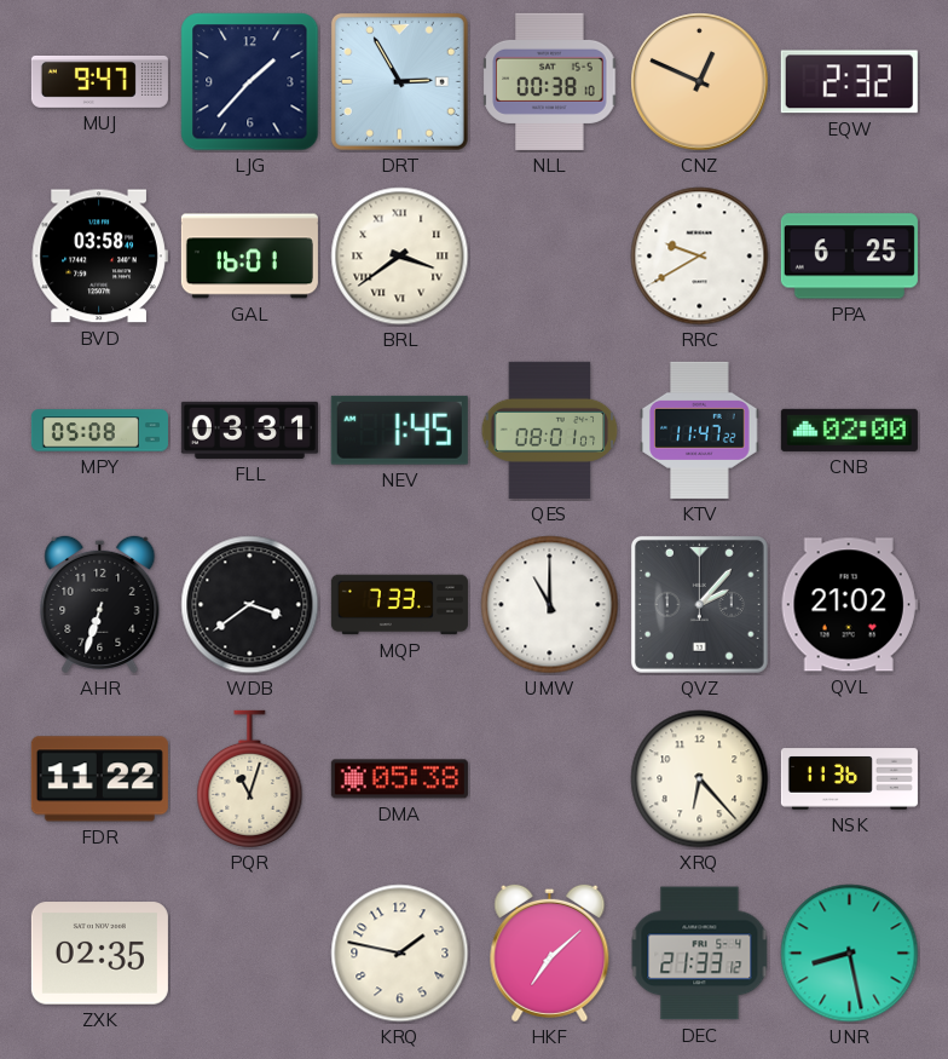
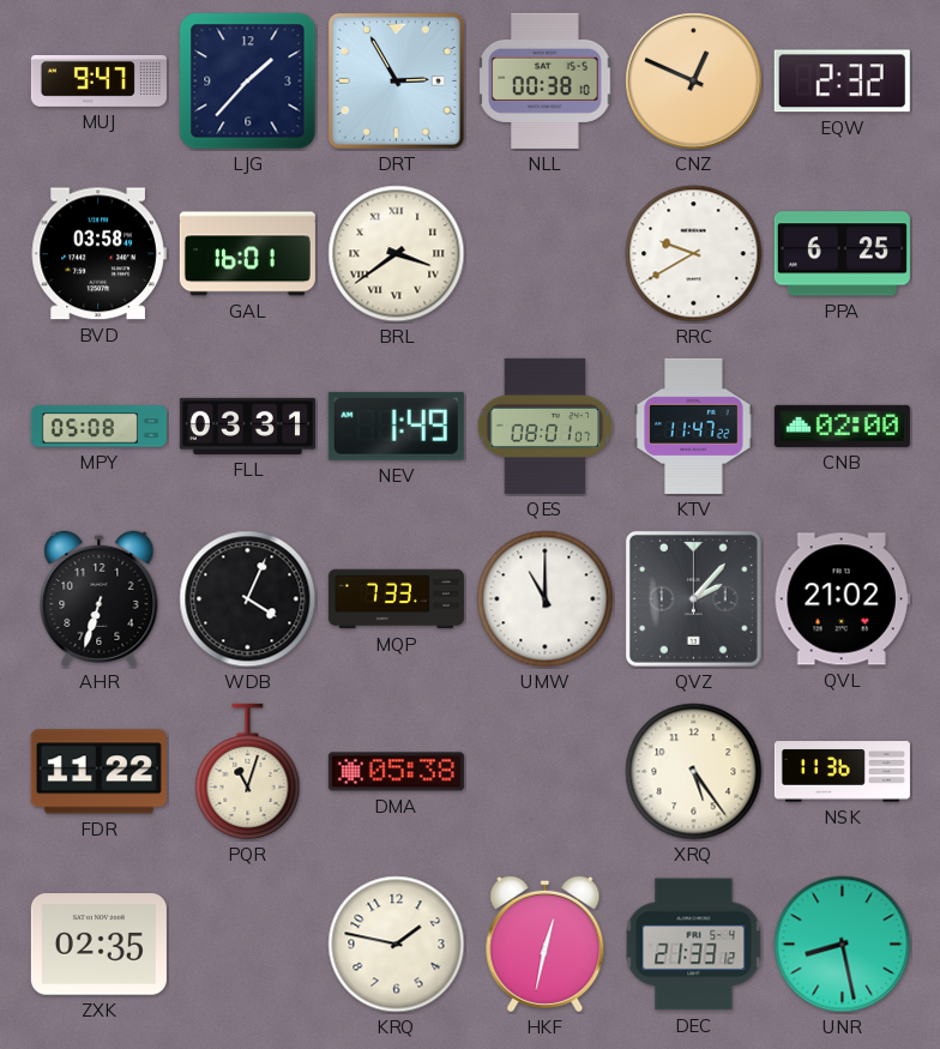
NEV: 1:45 -> 1:49
WDB: 3:39 -> 4:04
XRQ: 6:23 -> 5:24
HKF: 7:08 -> 12:32
